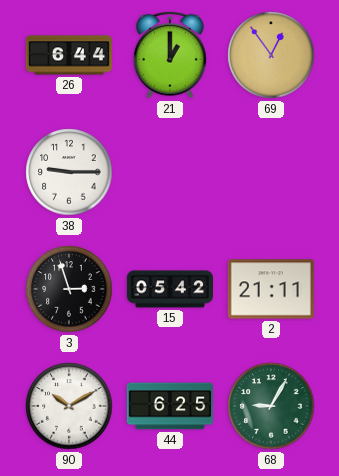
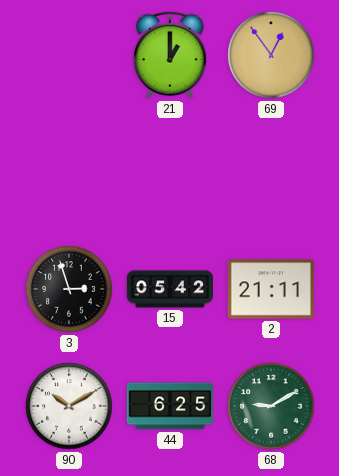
26: 6:44 -> none
38: 9:15 -> none
68: 9:05 -> 9:10
